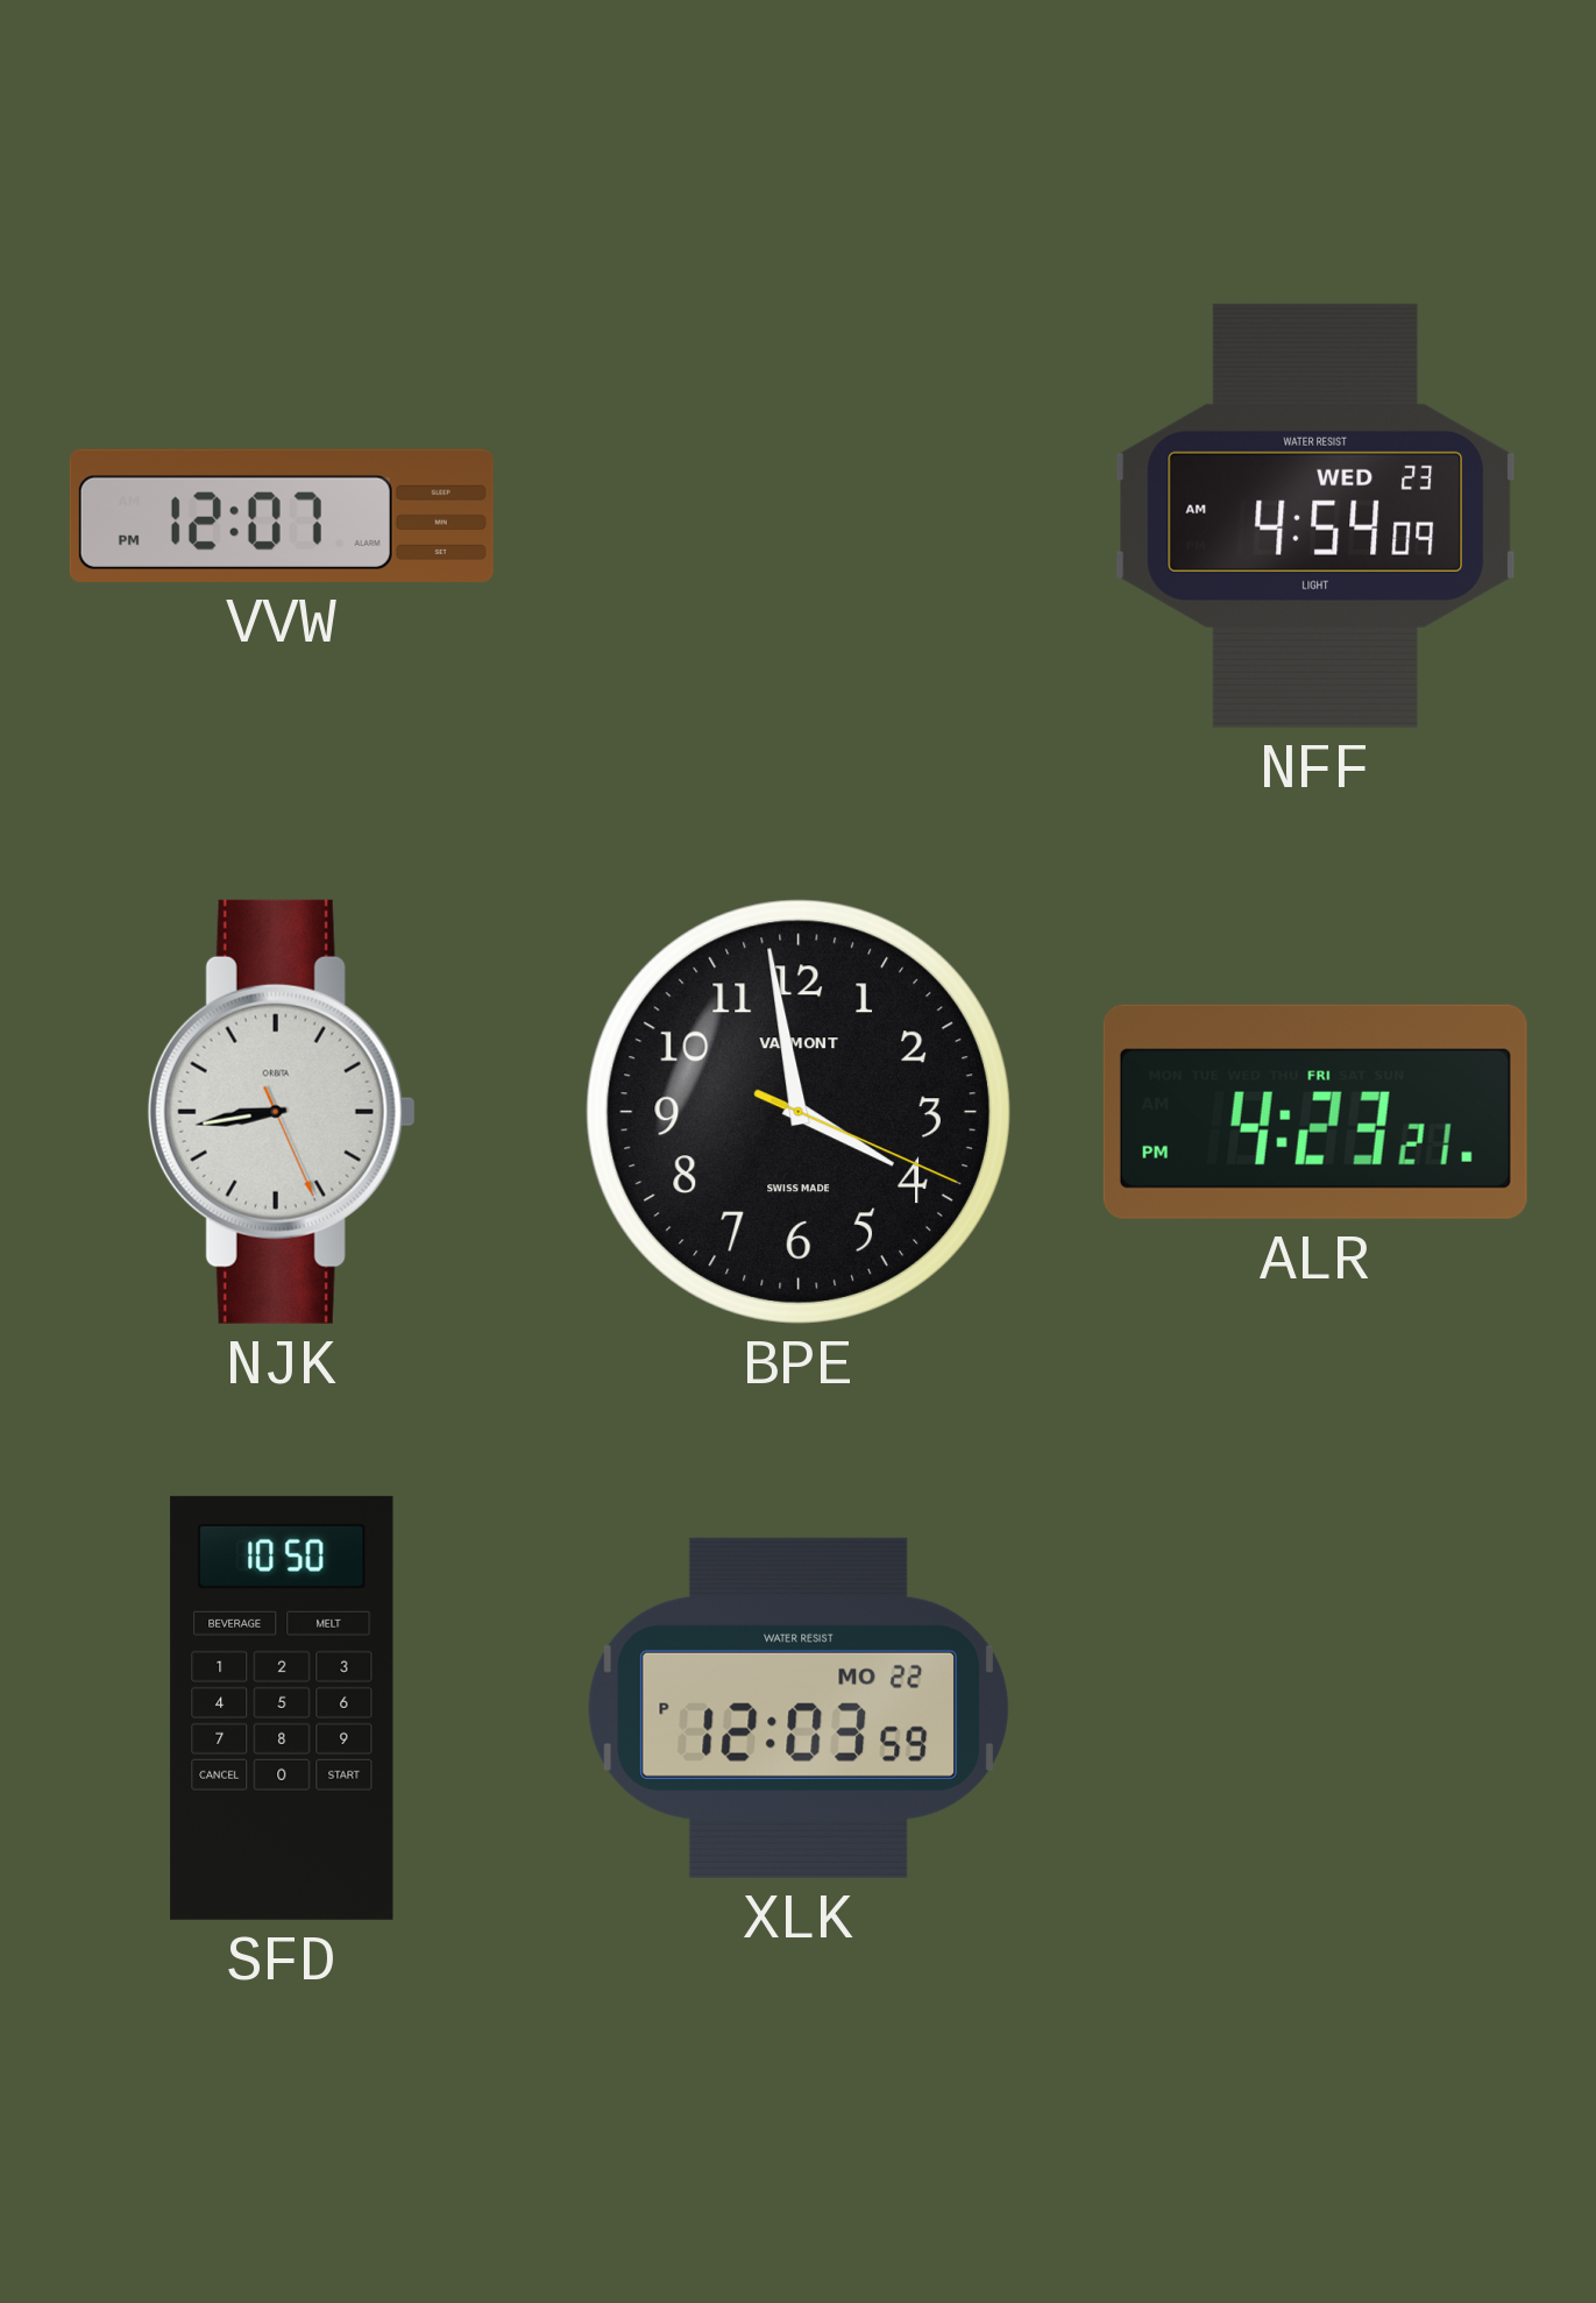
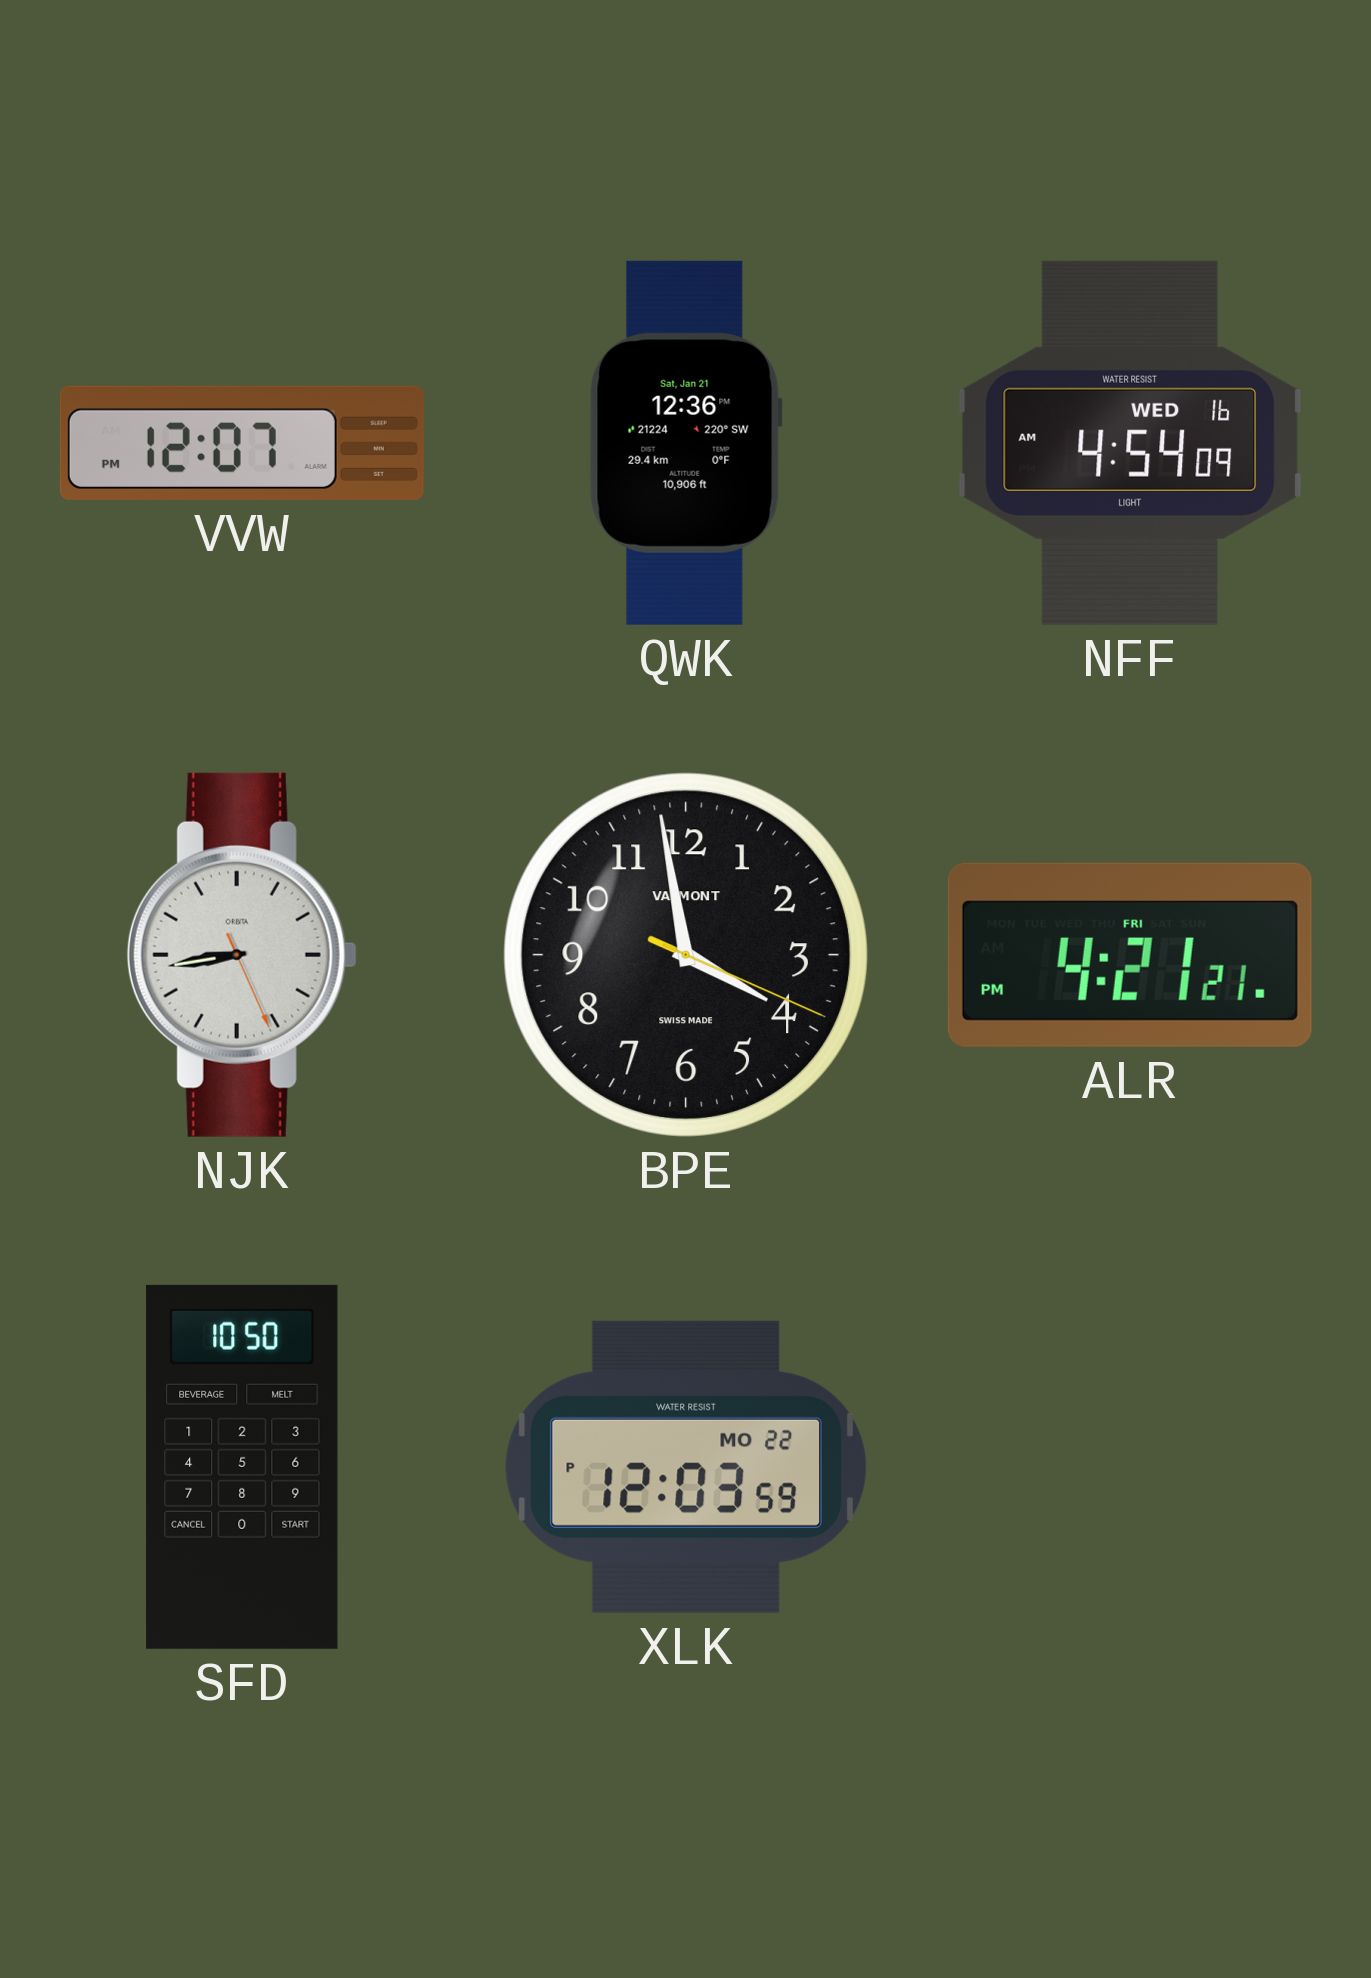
QWK: none -> 12:36
NFF date: WED 23 -> WED 16
ALR: 4:23 -> 4:21
